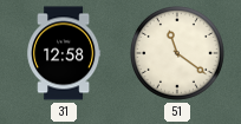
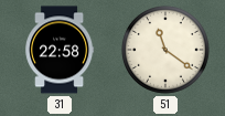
31: 12:58 -> 22:58
